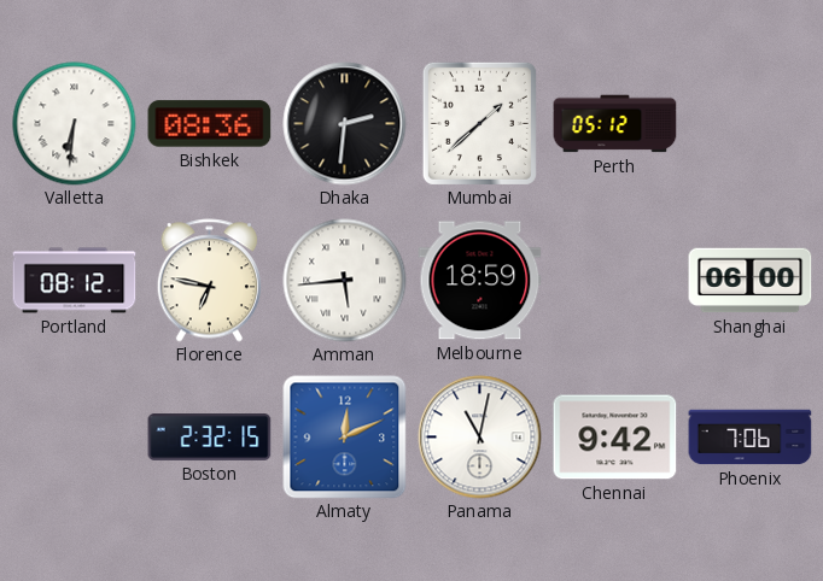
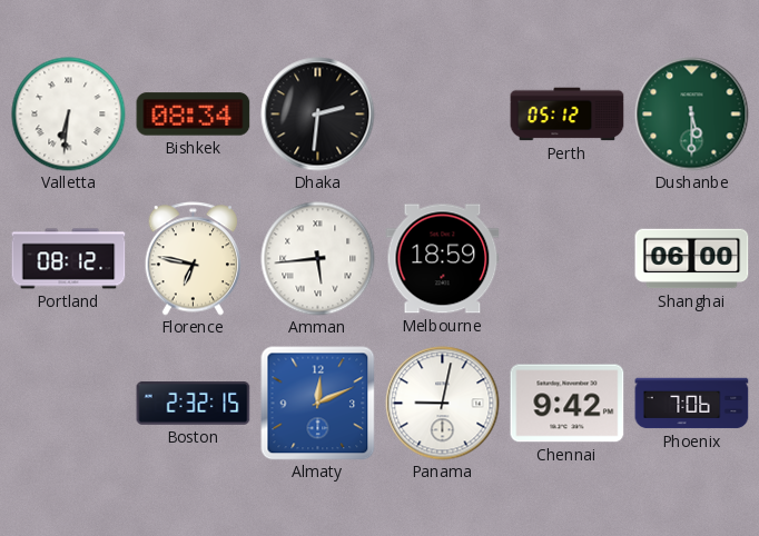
Bishkek: 08:36 -> 08:34
Mumbai: 1:38 -> none
Dushanbe: none -> 5:30
Panama: 11:02 -> 9:02
